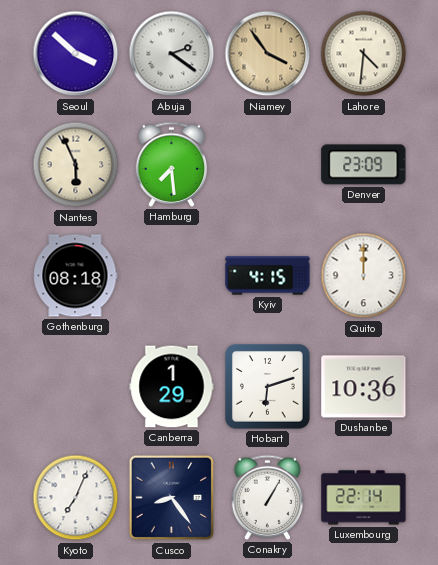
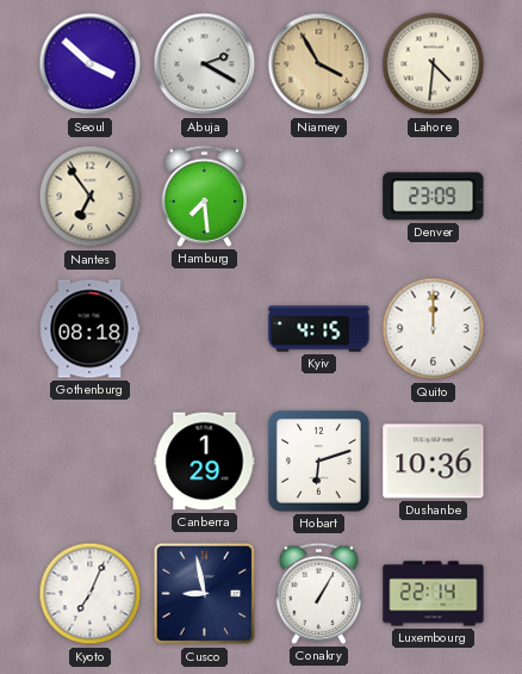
Abuja: 2:21 -> 2:20
Niamey: 3:54 -> 3:55
Nantes: 5:56 -> 6:54
Cusco: 8:24 -> 8:58
